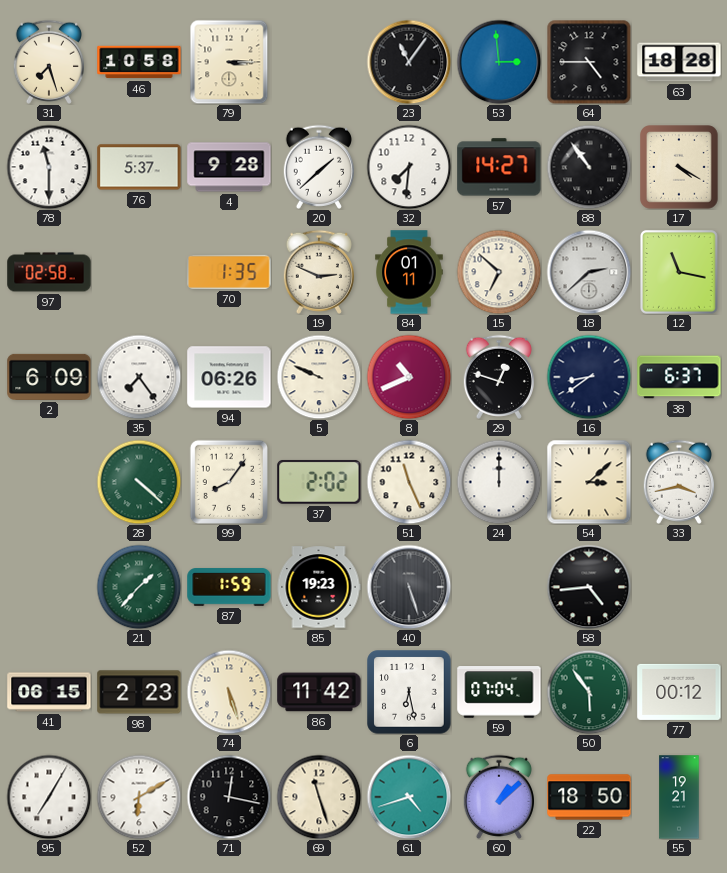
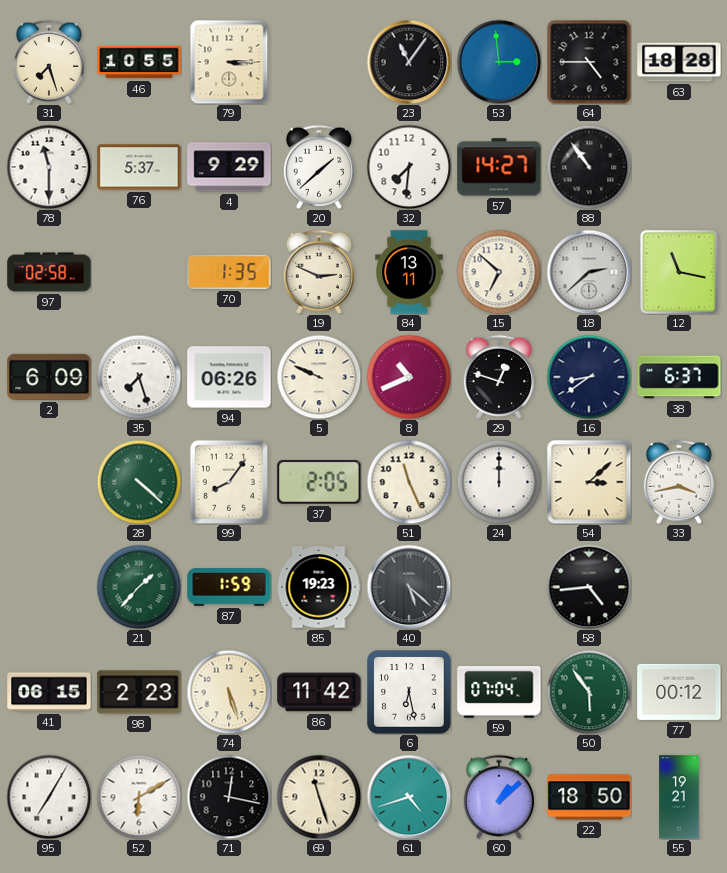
46: 10:58 -> 10:55
4: 9:28 -> 9:29
17: 4:20 -> none
84: 01:11 -> 13:11
35: 7:24 -> 7:27
37: 2:02 -> 2:05
40: 5:27 -> 5:22
